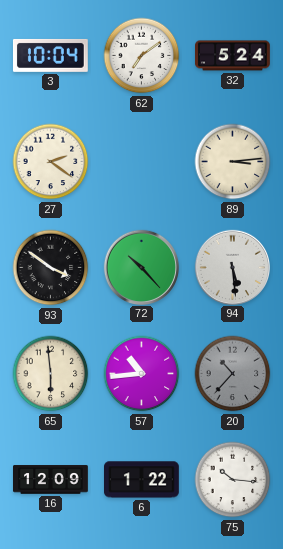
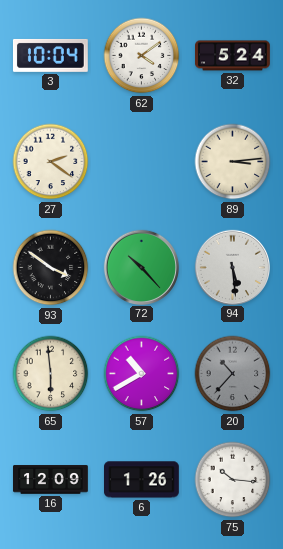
62: 7:09 -> 4:09
57: 10:44 -> 10:40
6: 1:22 -> 1:26
